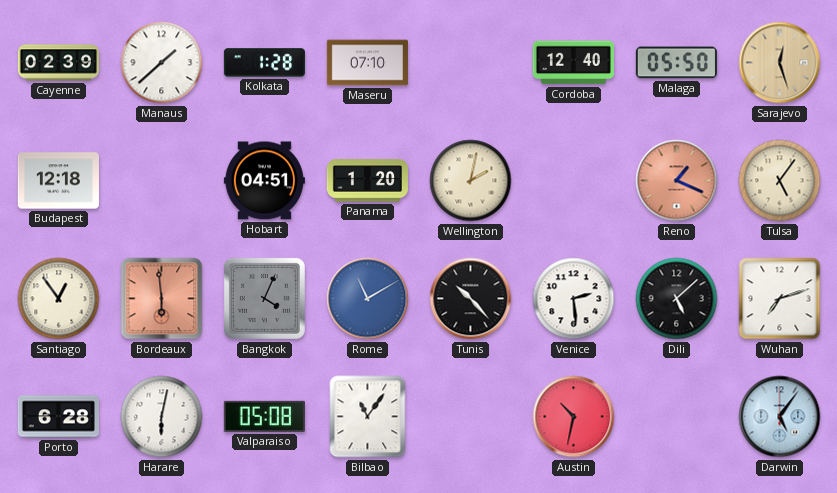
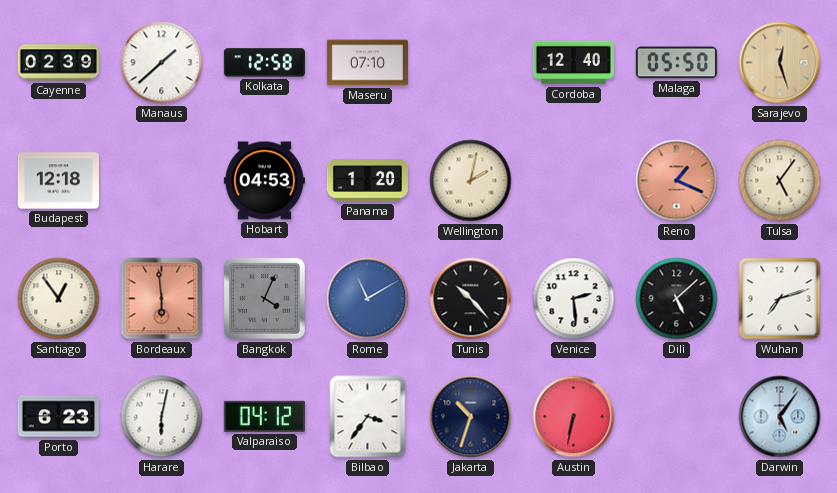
Kolkata: 1:28 -> 12:58
Hobart: 04:51 -> 04:53
Porto: 6:28 -> 6:23
Valparaiso: 05:08 -> 04:12
Bilbao: 11:06 -> 3:36
Jakarta: none -> 10:33
Austin: 10:32 -> 6:32
